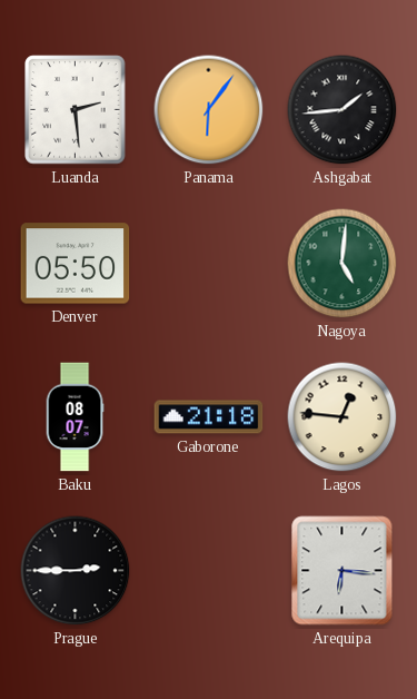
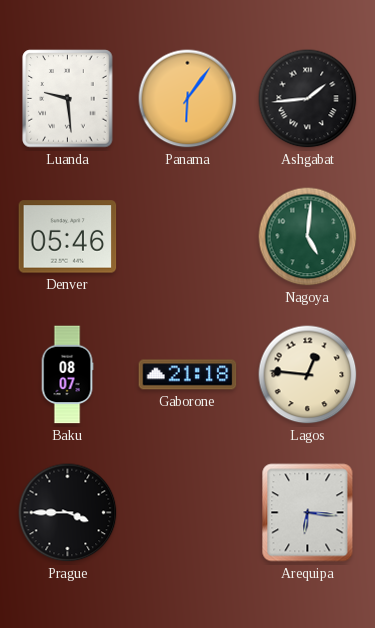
Luanda: 2:29 -> 9:29
Denver: 05:50 -> 05:46
Prague: 2:45 -> 3:45
